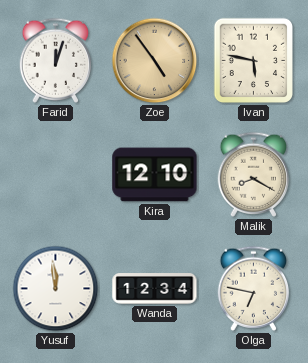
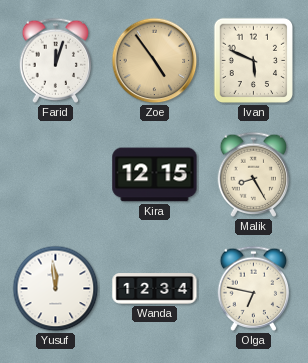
Ivan: 5:47 -> 5:49
Kira: 12:10 -> 12:15
Malik: 8:20 -> 8:25
